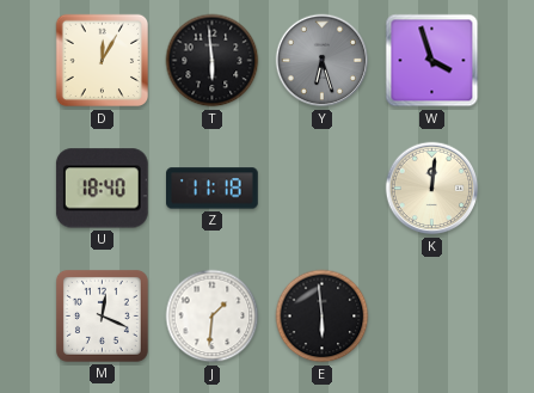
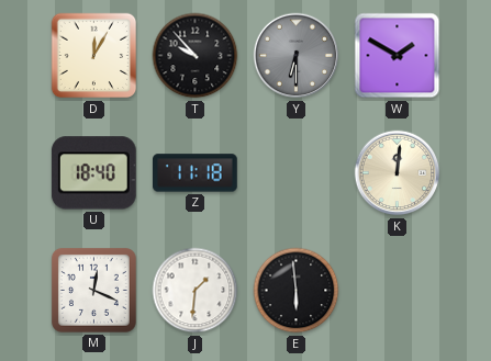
T: 5:59 -> 9:53
Y: 6:27 -> 6:30
W: 3:57 -> 1:50
